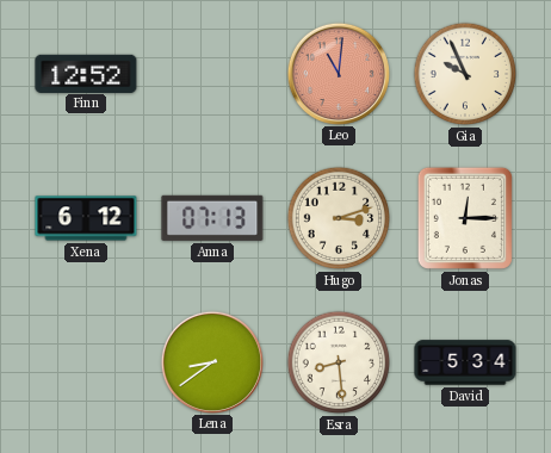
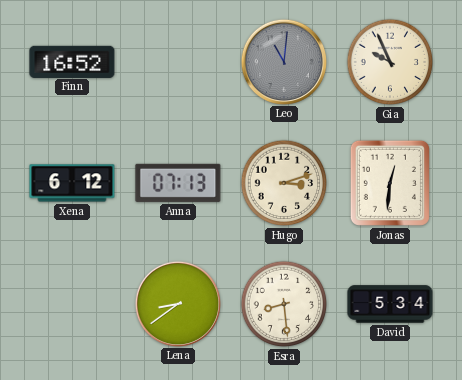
Finn: 12:52 -> 16:52
Leo dial: salmon -> grey
Jonas: 12:15 -> 12:31
